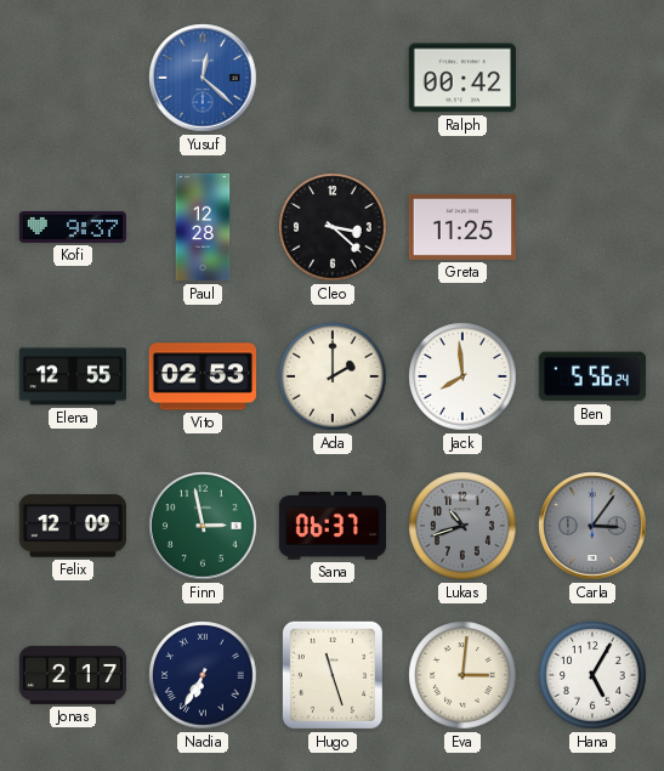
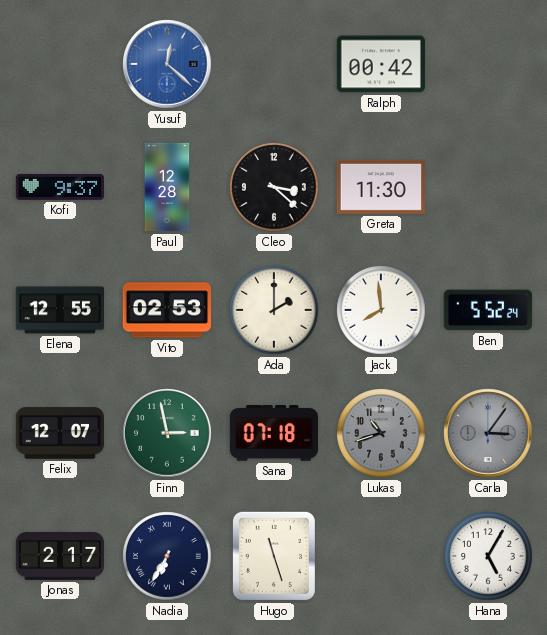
Greta: 11:25 -> 11:30
Ben: 5:56 -> 5:52
Felix: 12:09 -> 12:07
Sana: 06:37 -> 07:18
Eva: 3:01 -> none
